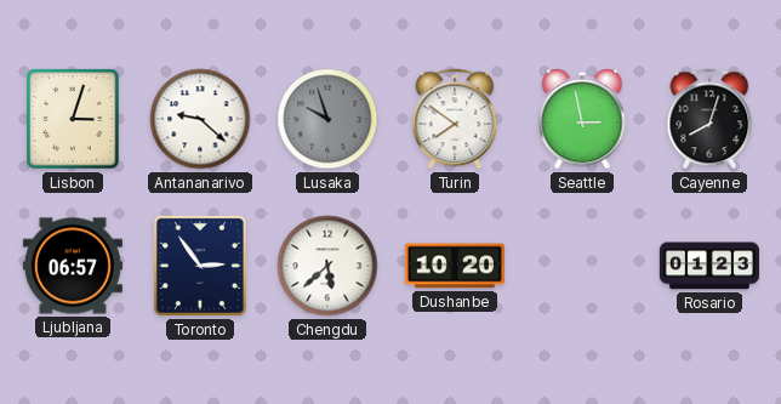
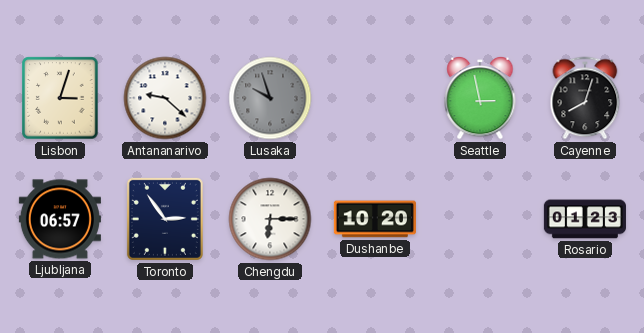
Turin: 7:51 -> none
Chengdu: 5:38 -> 6:15
